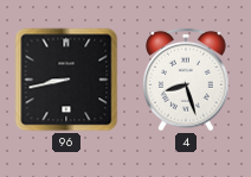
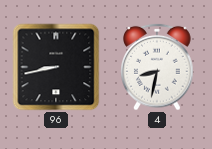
4: 8:27 -> 8:32
